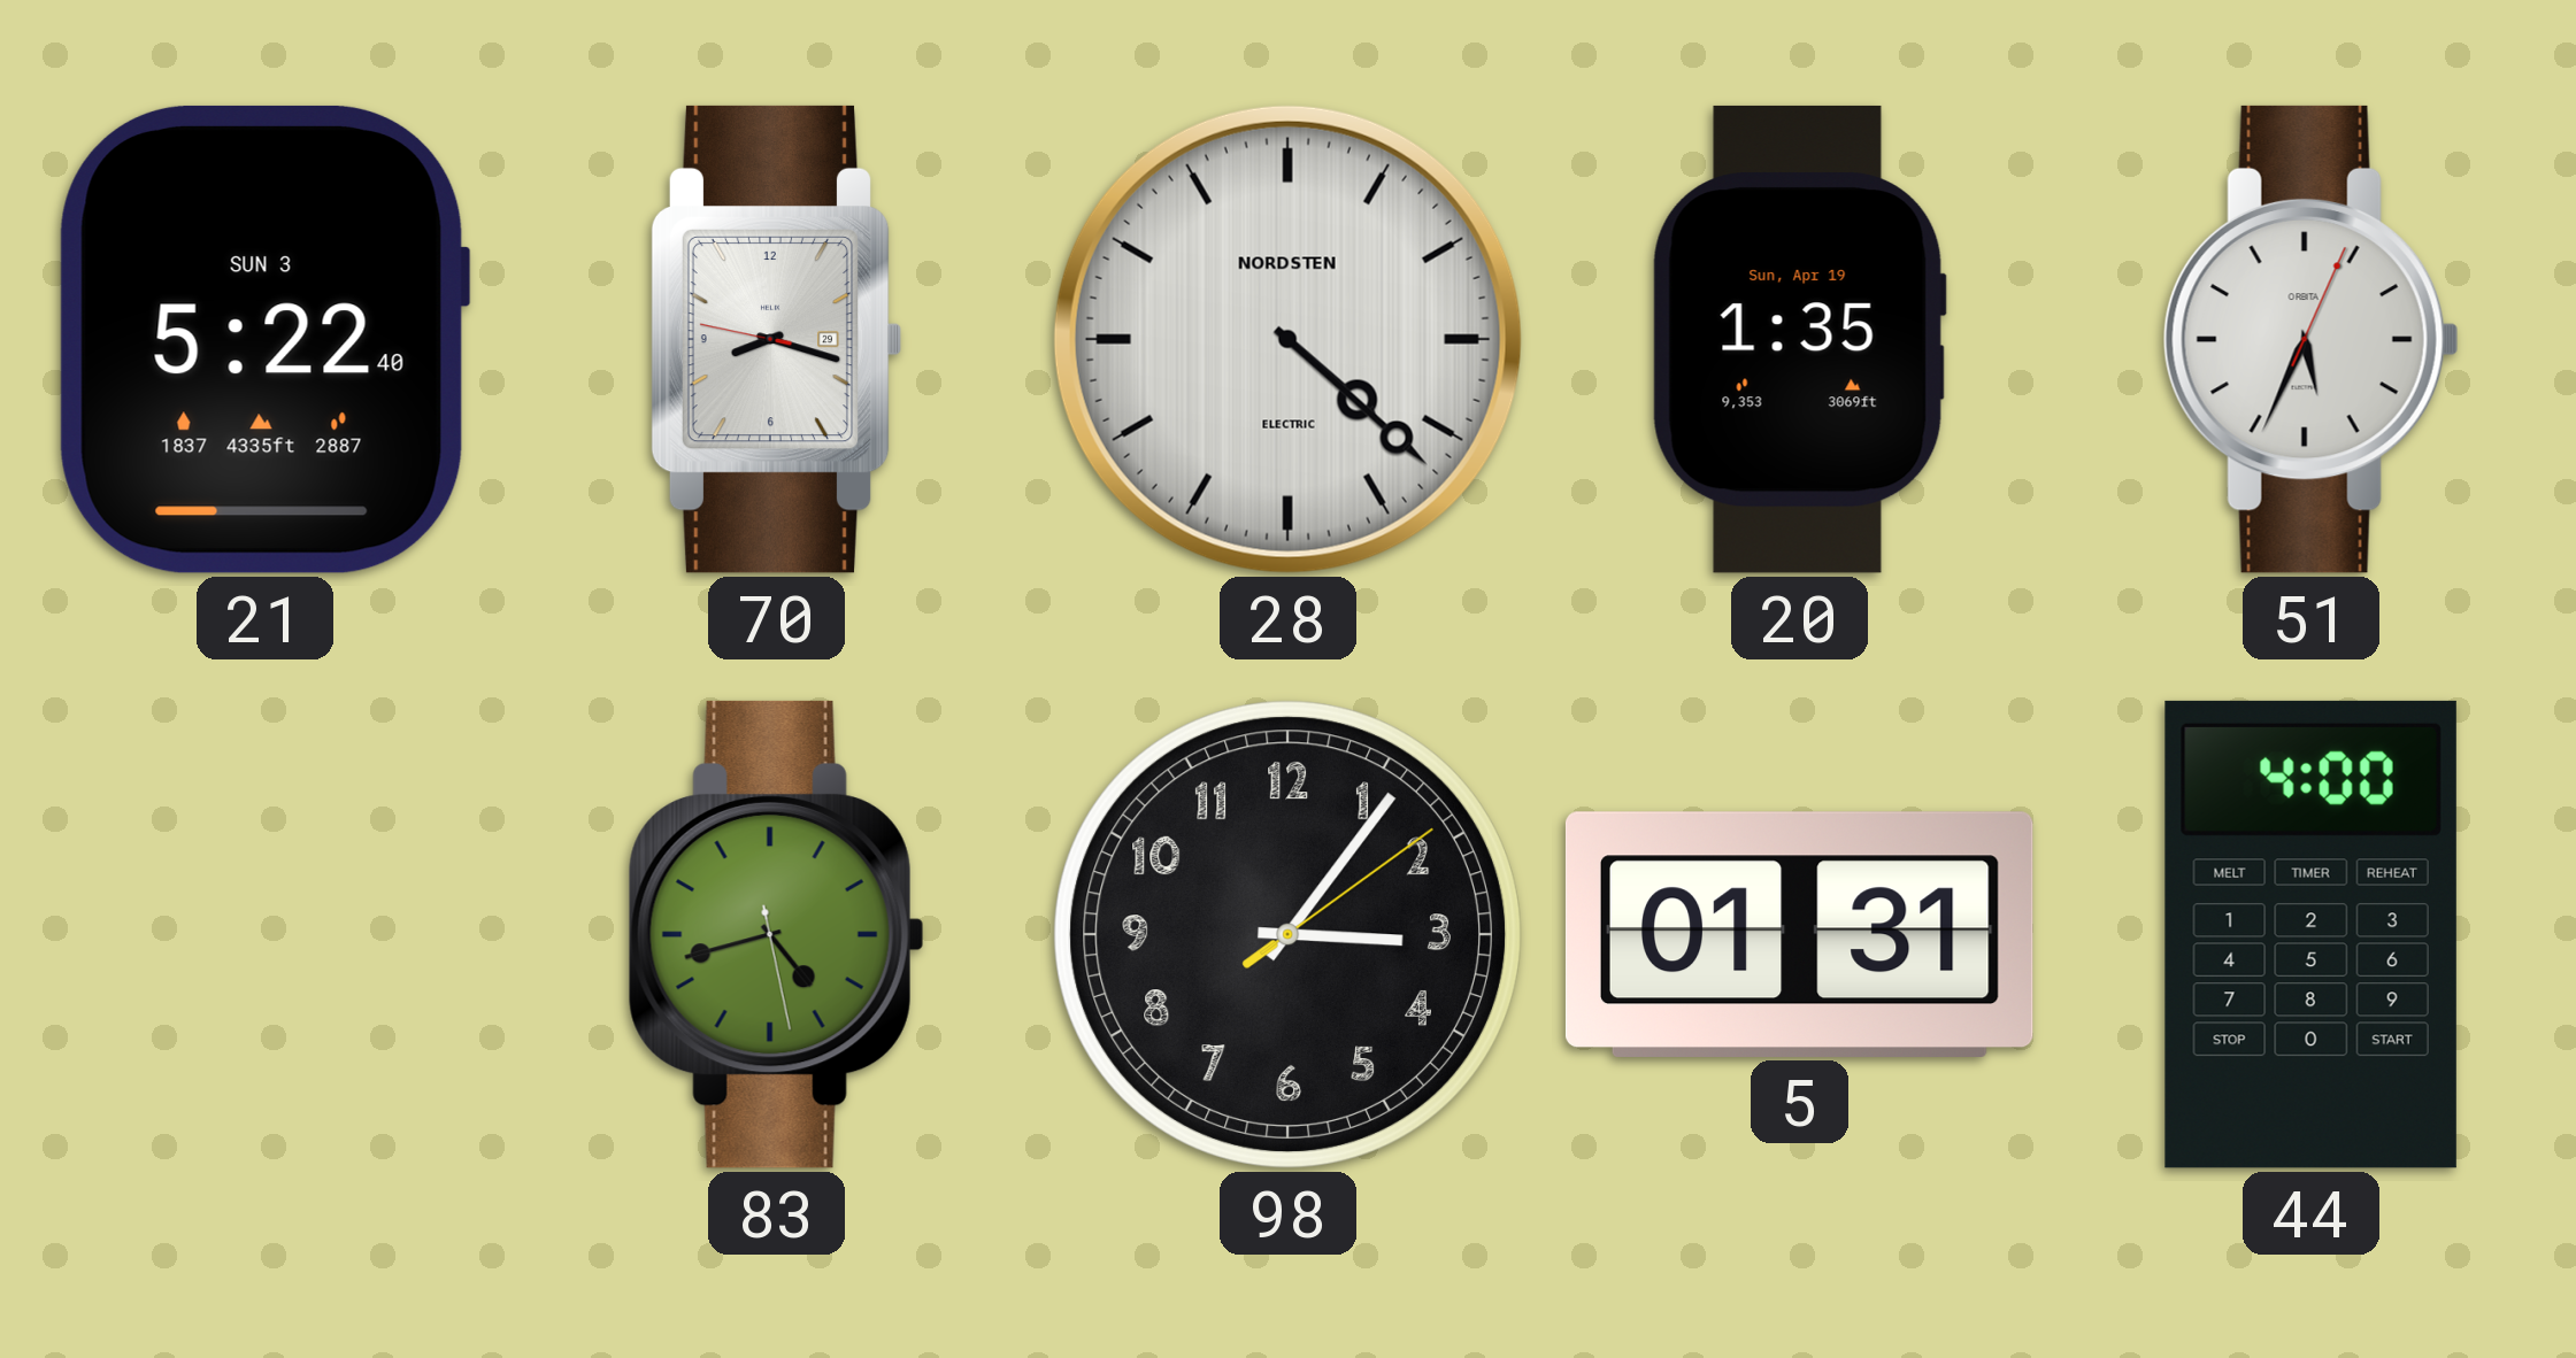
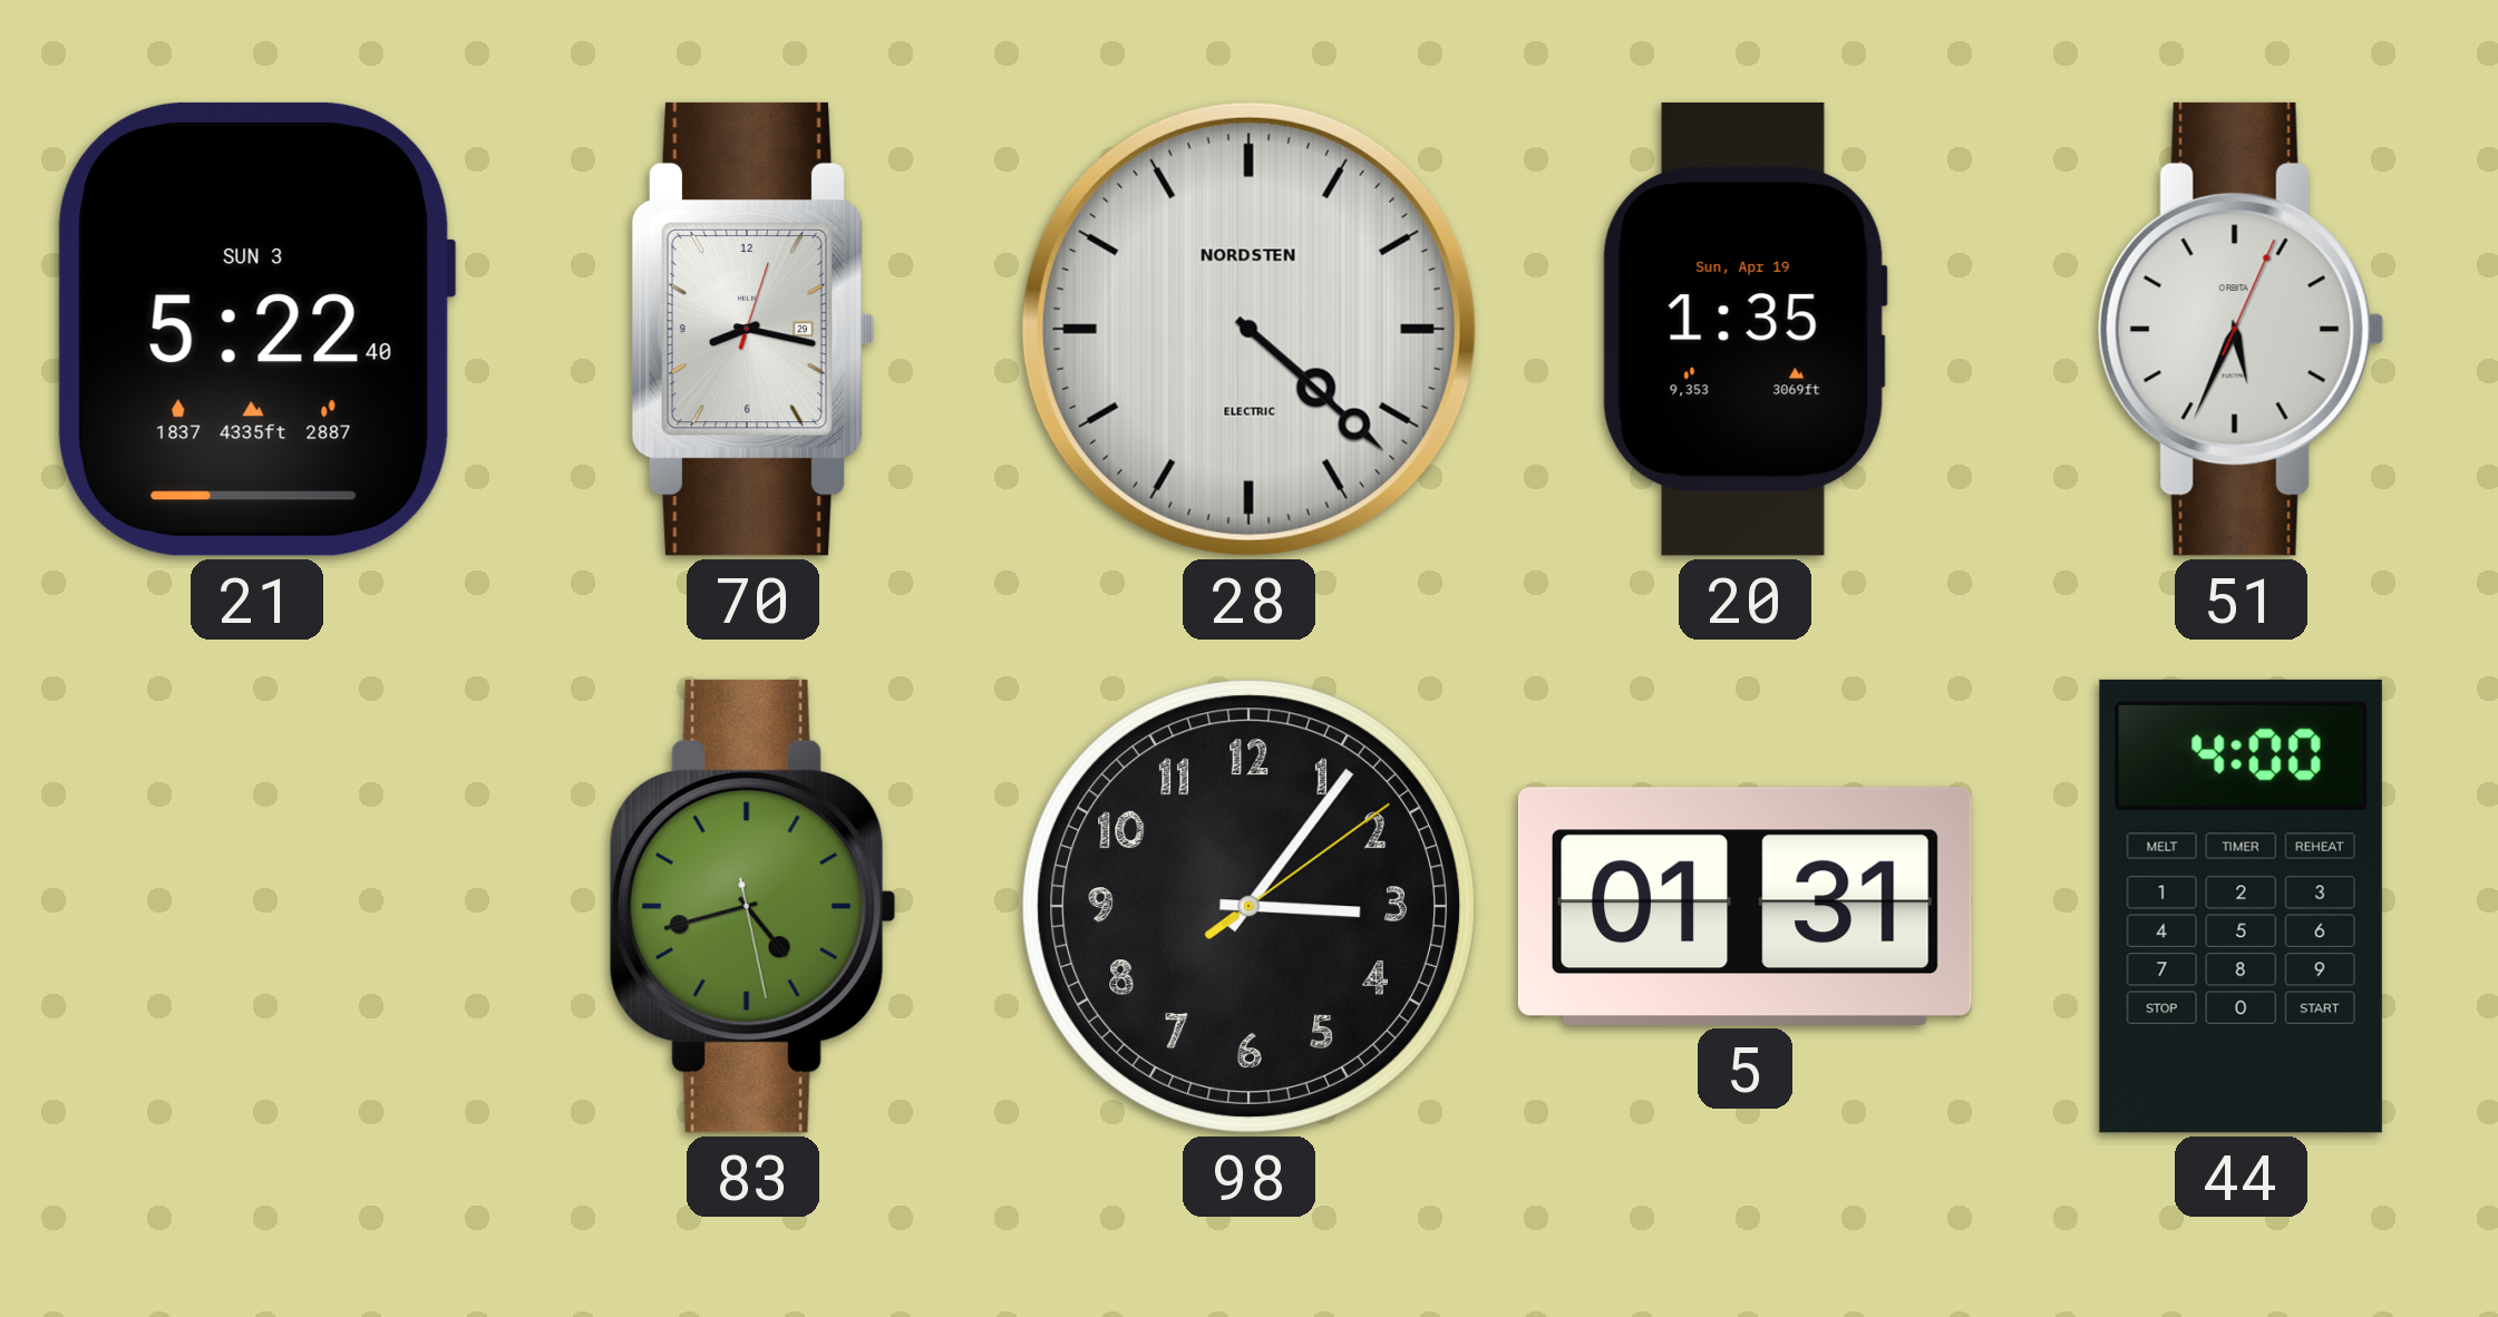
70: 8:17:47 -> 8:17:03
